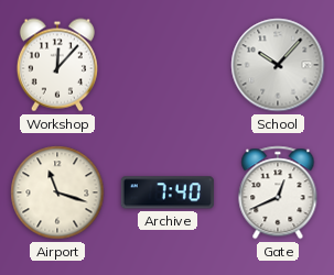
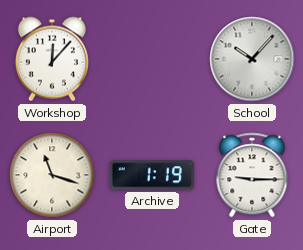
Archive: 7:40 -> 1:19
Gate: 12:41 -> 9:15
